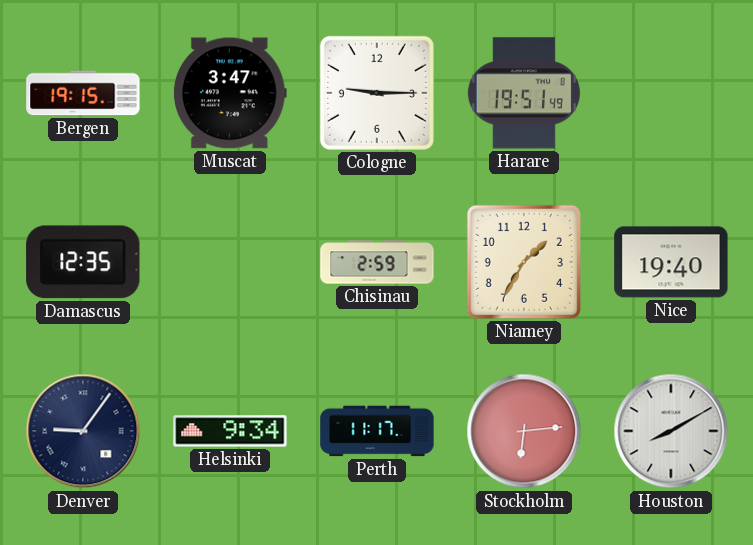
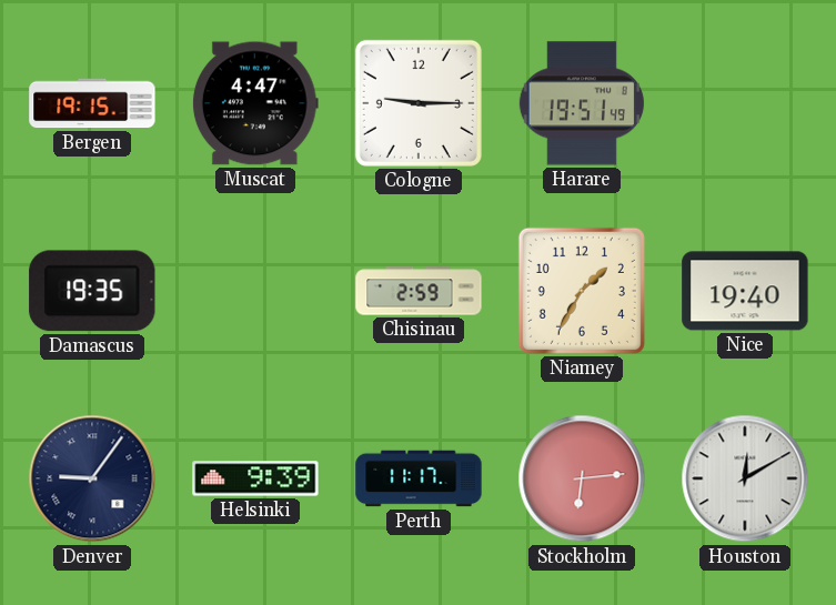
Muscat: 3:47 -> 4:47
Damascus: 12:35 -> 19:35
Helsinki: 9:34 -> 9:39
Houston: 8:10 -> 12:10
